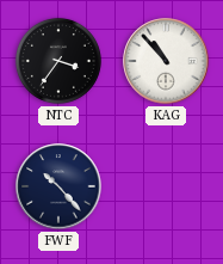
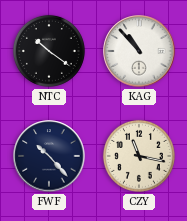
NTC: 3:36 -> 10:21
CZY: none -> 11:17
